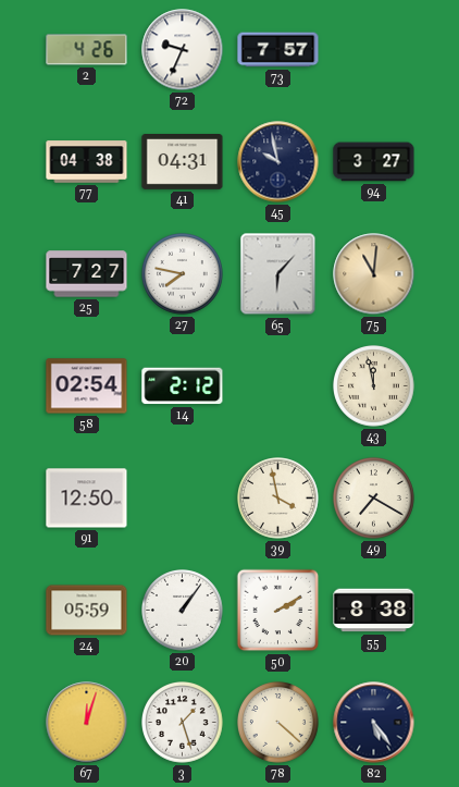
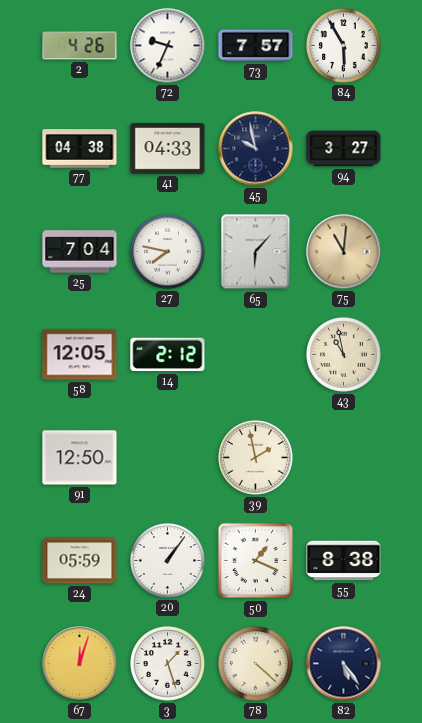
84: none -> 5:55
41: 04:31 -> 04:33
25: 7:27 -> 7:04
58: 02:54 -> 12:05
43: 11:58 -> 10:58
39: 3:58 -> 1:58
49: 7:20 -> none
50: 2:10 -> 1:19
